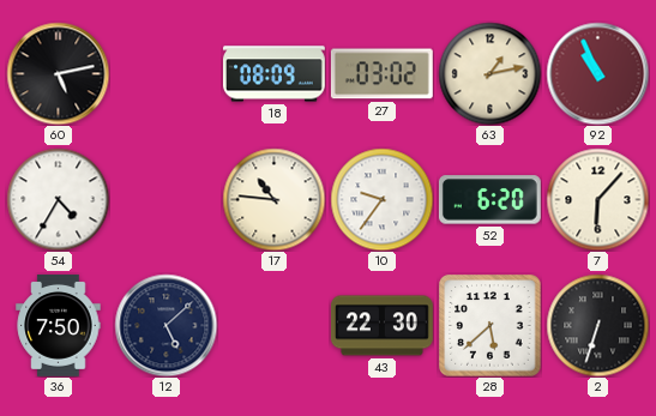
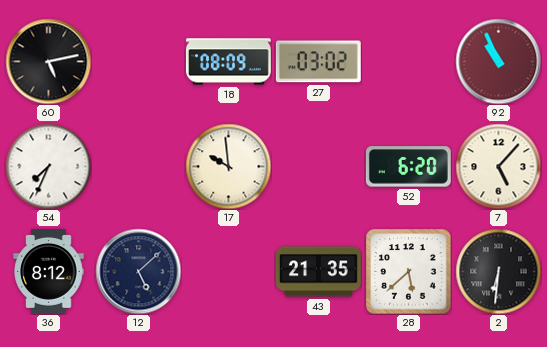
63: 1:13 -> none
54: 4:35 -> 7:34
17: 10:46 -> 9:59
10: 9:36 -> none
7: 6:07 -> 5:07
36: 7:50 -> 8:12
43: 22:30 -> 21:35
2: 6:33 -> 6:31
